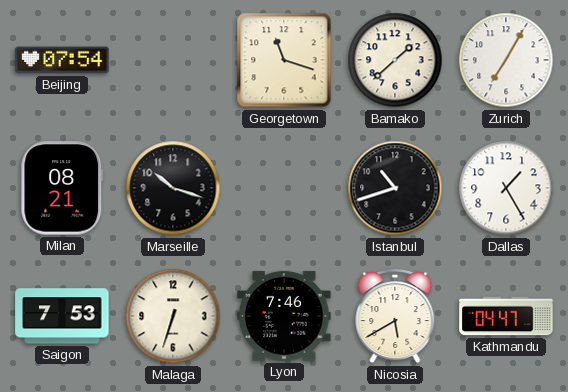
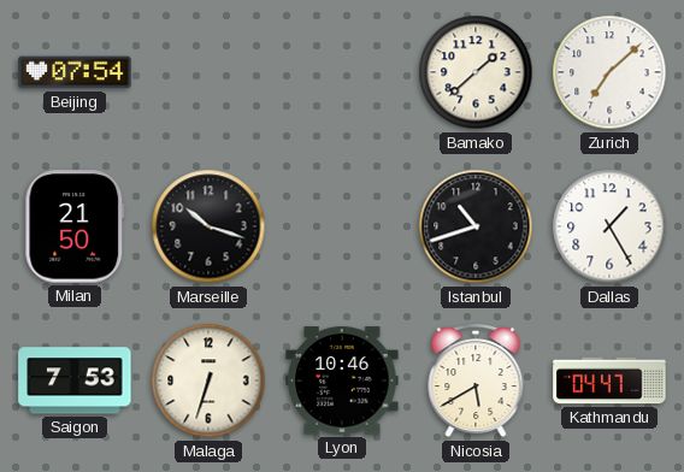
Georgetown: 11:18 -> none
Zurich: 7:05 -> 7:08
Milan: 08:21 -> 21:50
Lyon: 7:46 -> 10:46
